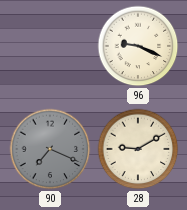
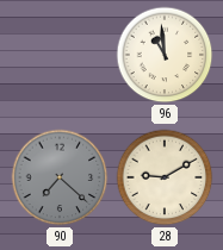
96: 9:19 -> 10:59
90: 7:19 -> 7:22
